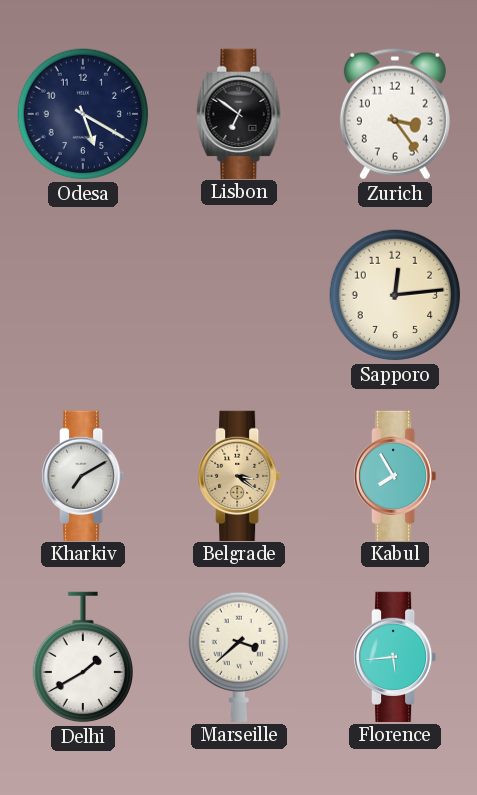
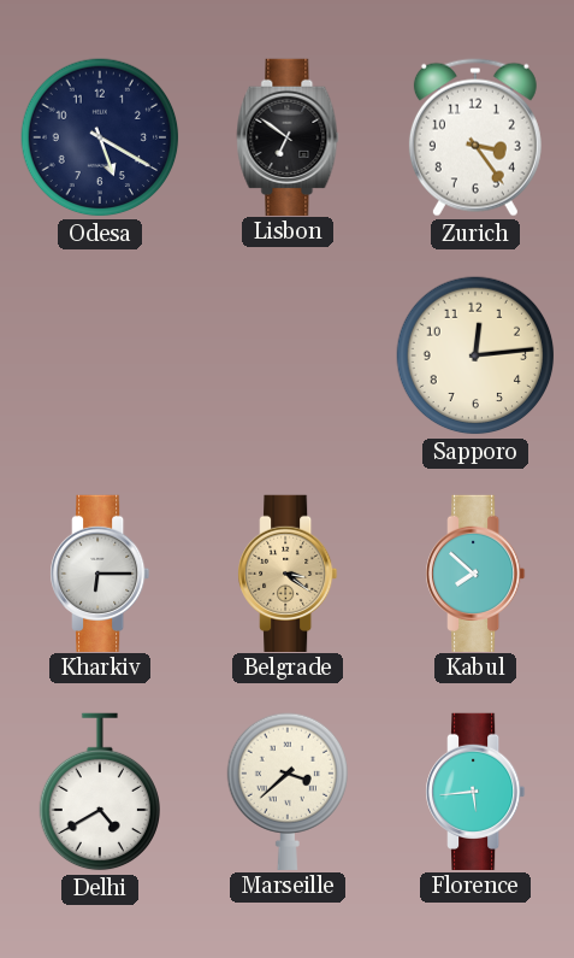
Kharkiv: 7:10 -> 6:15
Kabul: 7:55 -> 7:52
Delhi: 1:40 -> 4:40
